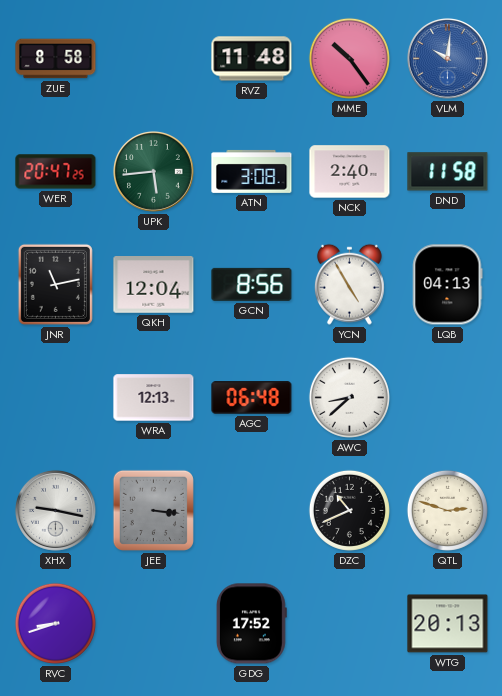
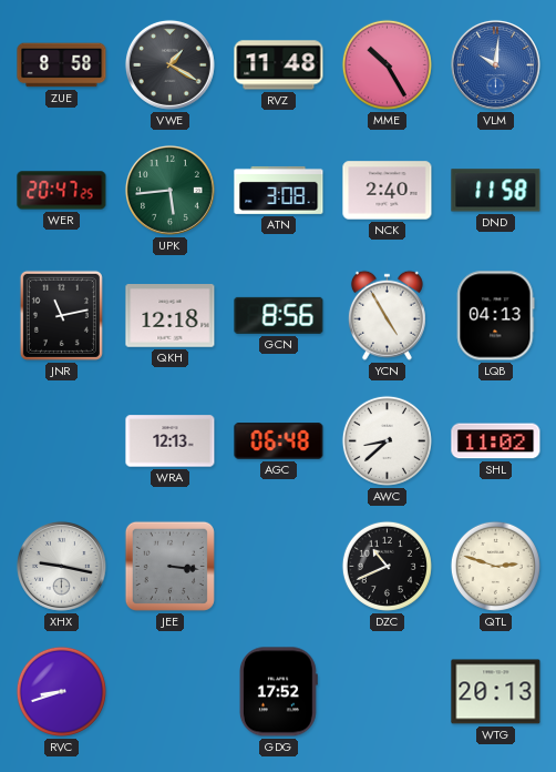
VWE: none -> 1:20
MME: 10:24 -> 10:25
QKH: 12:04 -> 12:18
SHL: none -> 11:02
